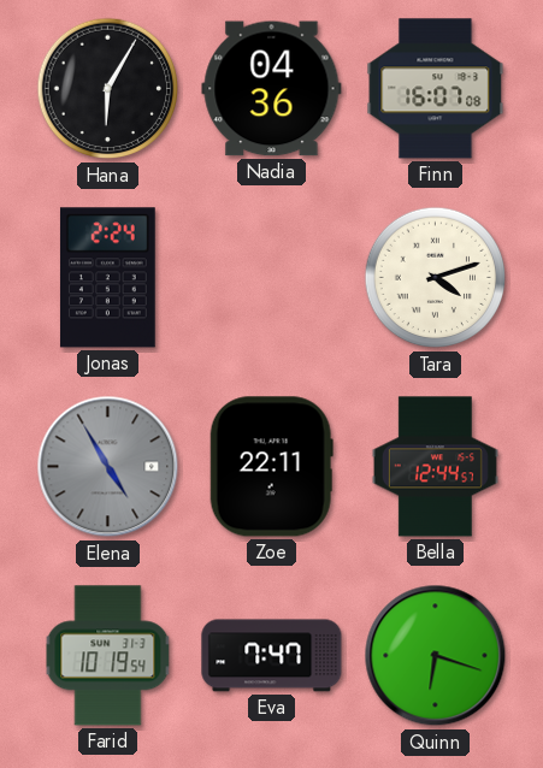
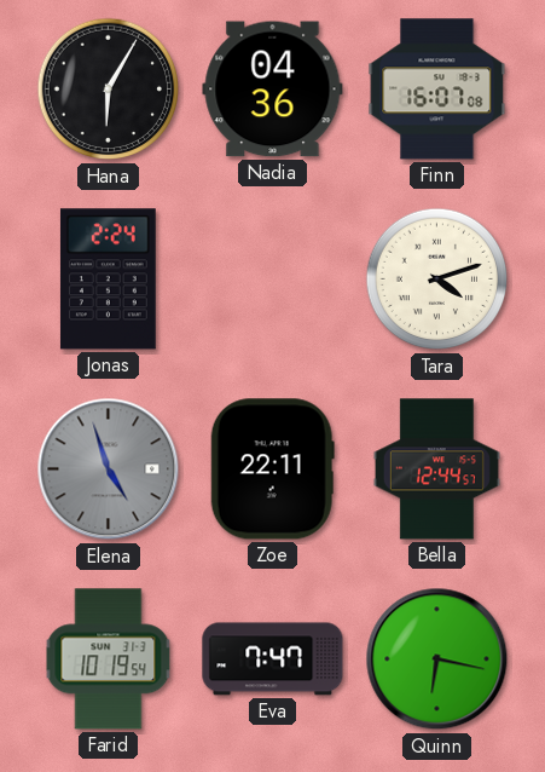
Elena: 4:55 -> 4:57
Quinn: 6:18 -> 6:17
